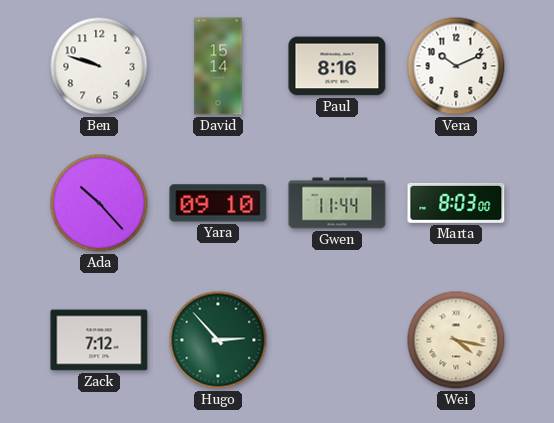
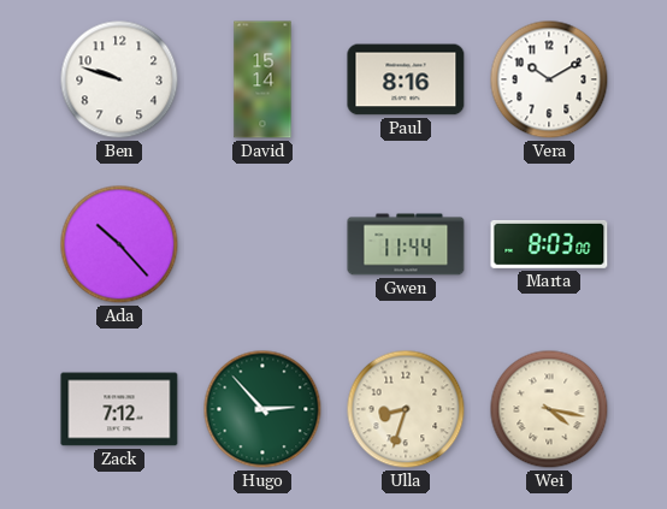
Vera: 10:11 -> 10:10
Yara: 09:10 -> none
Ulla: none -> 8:33
